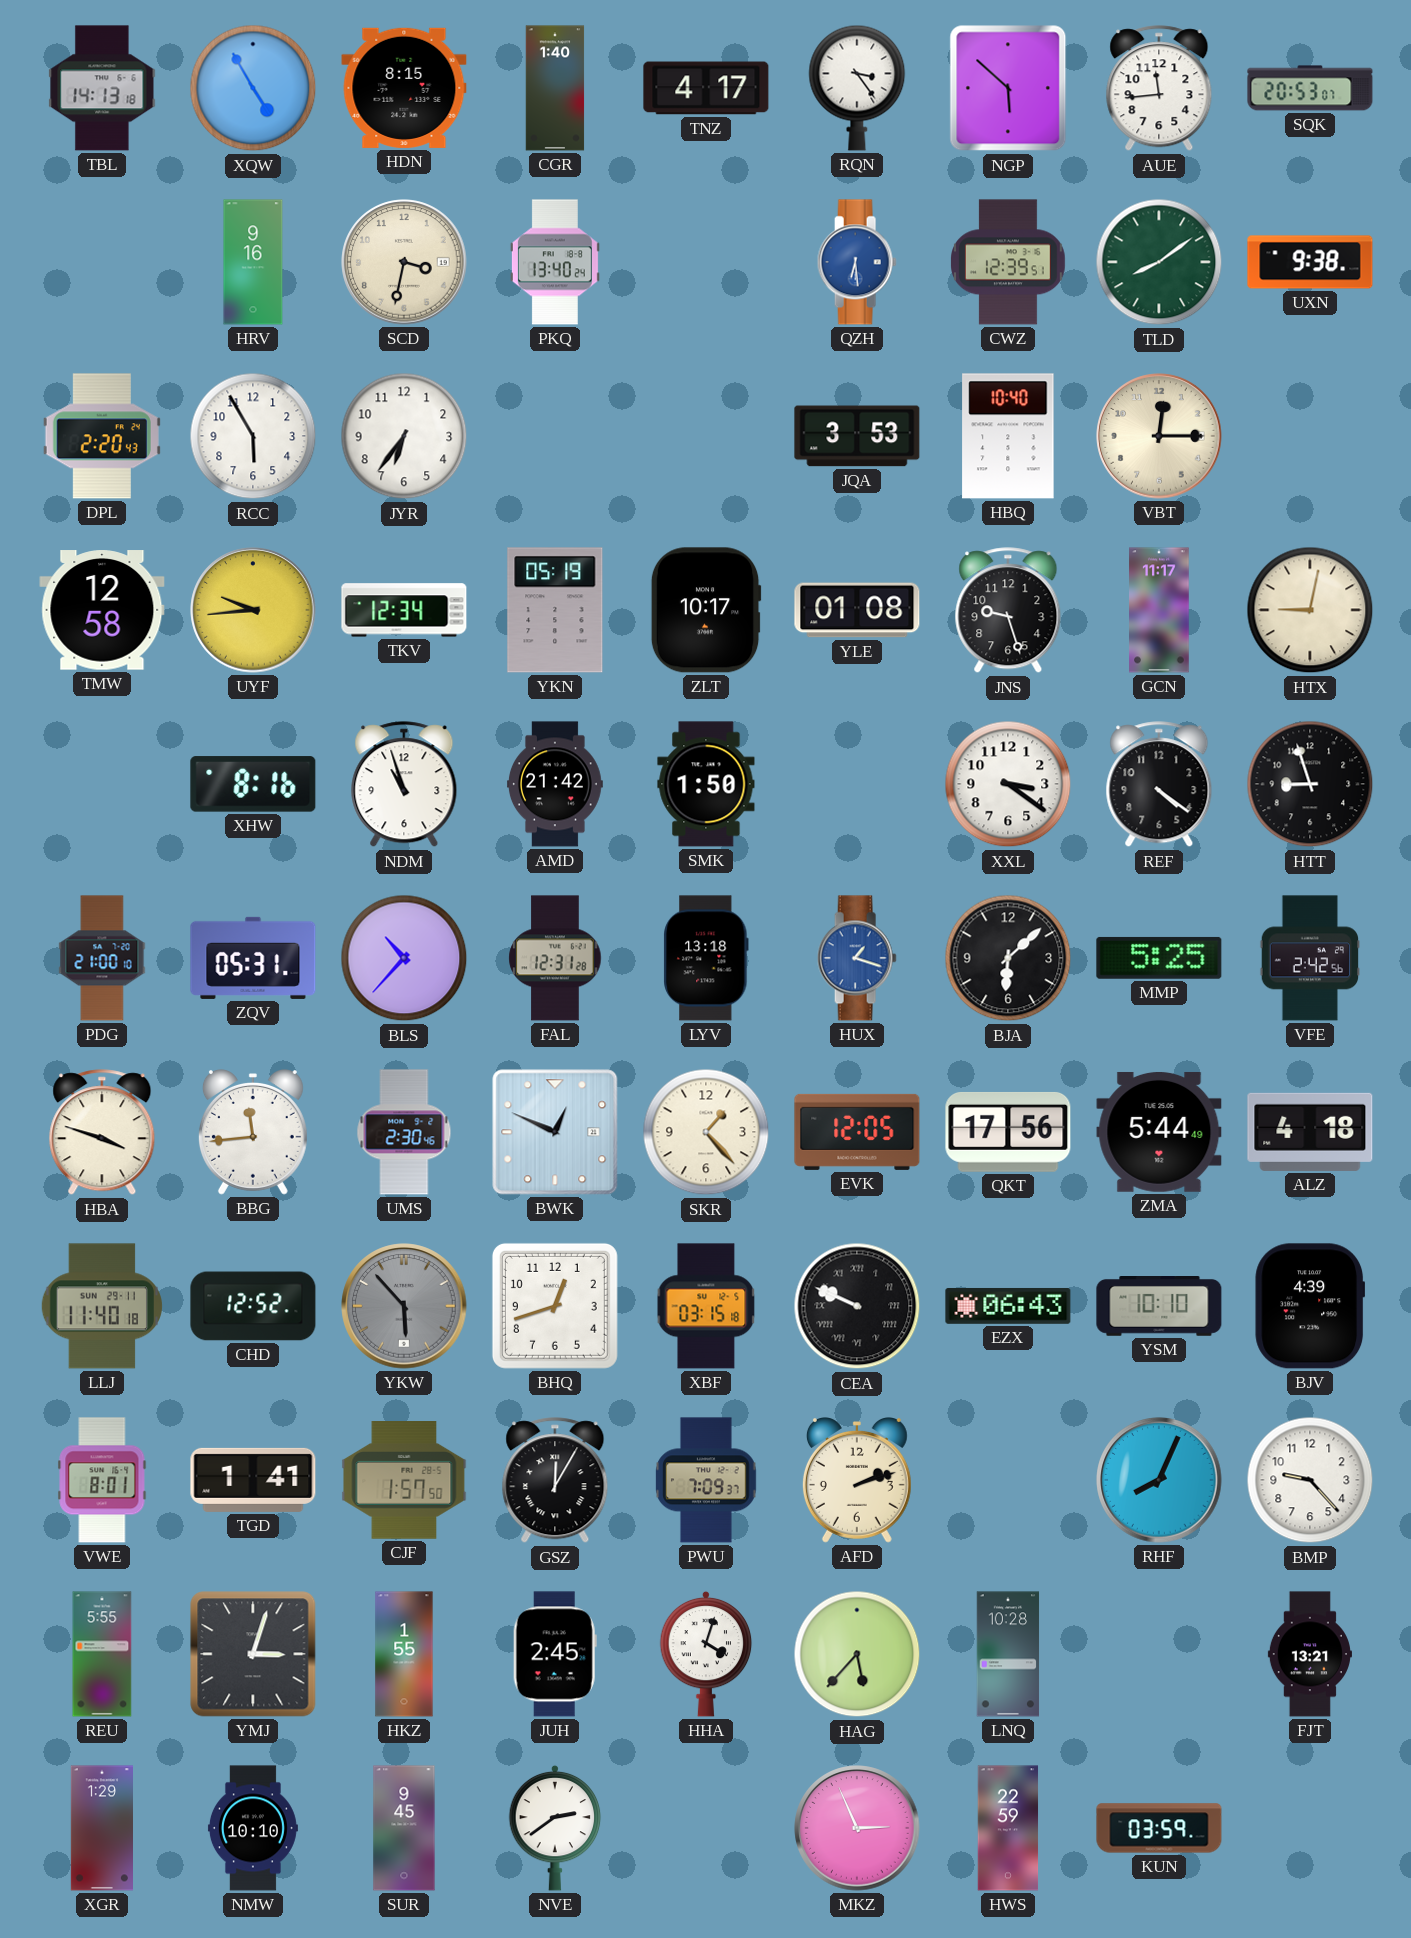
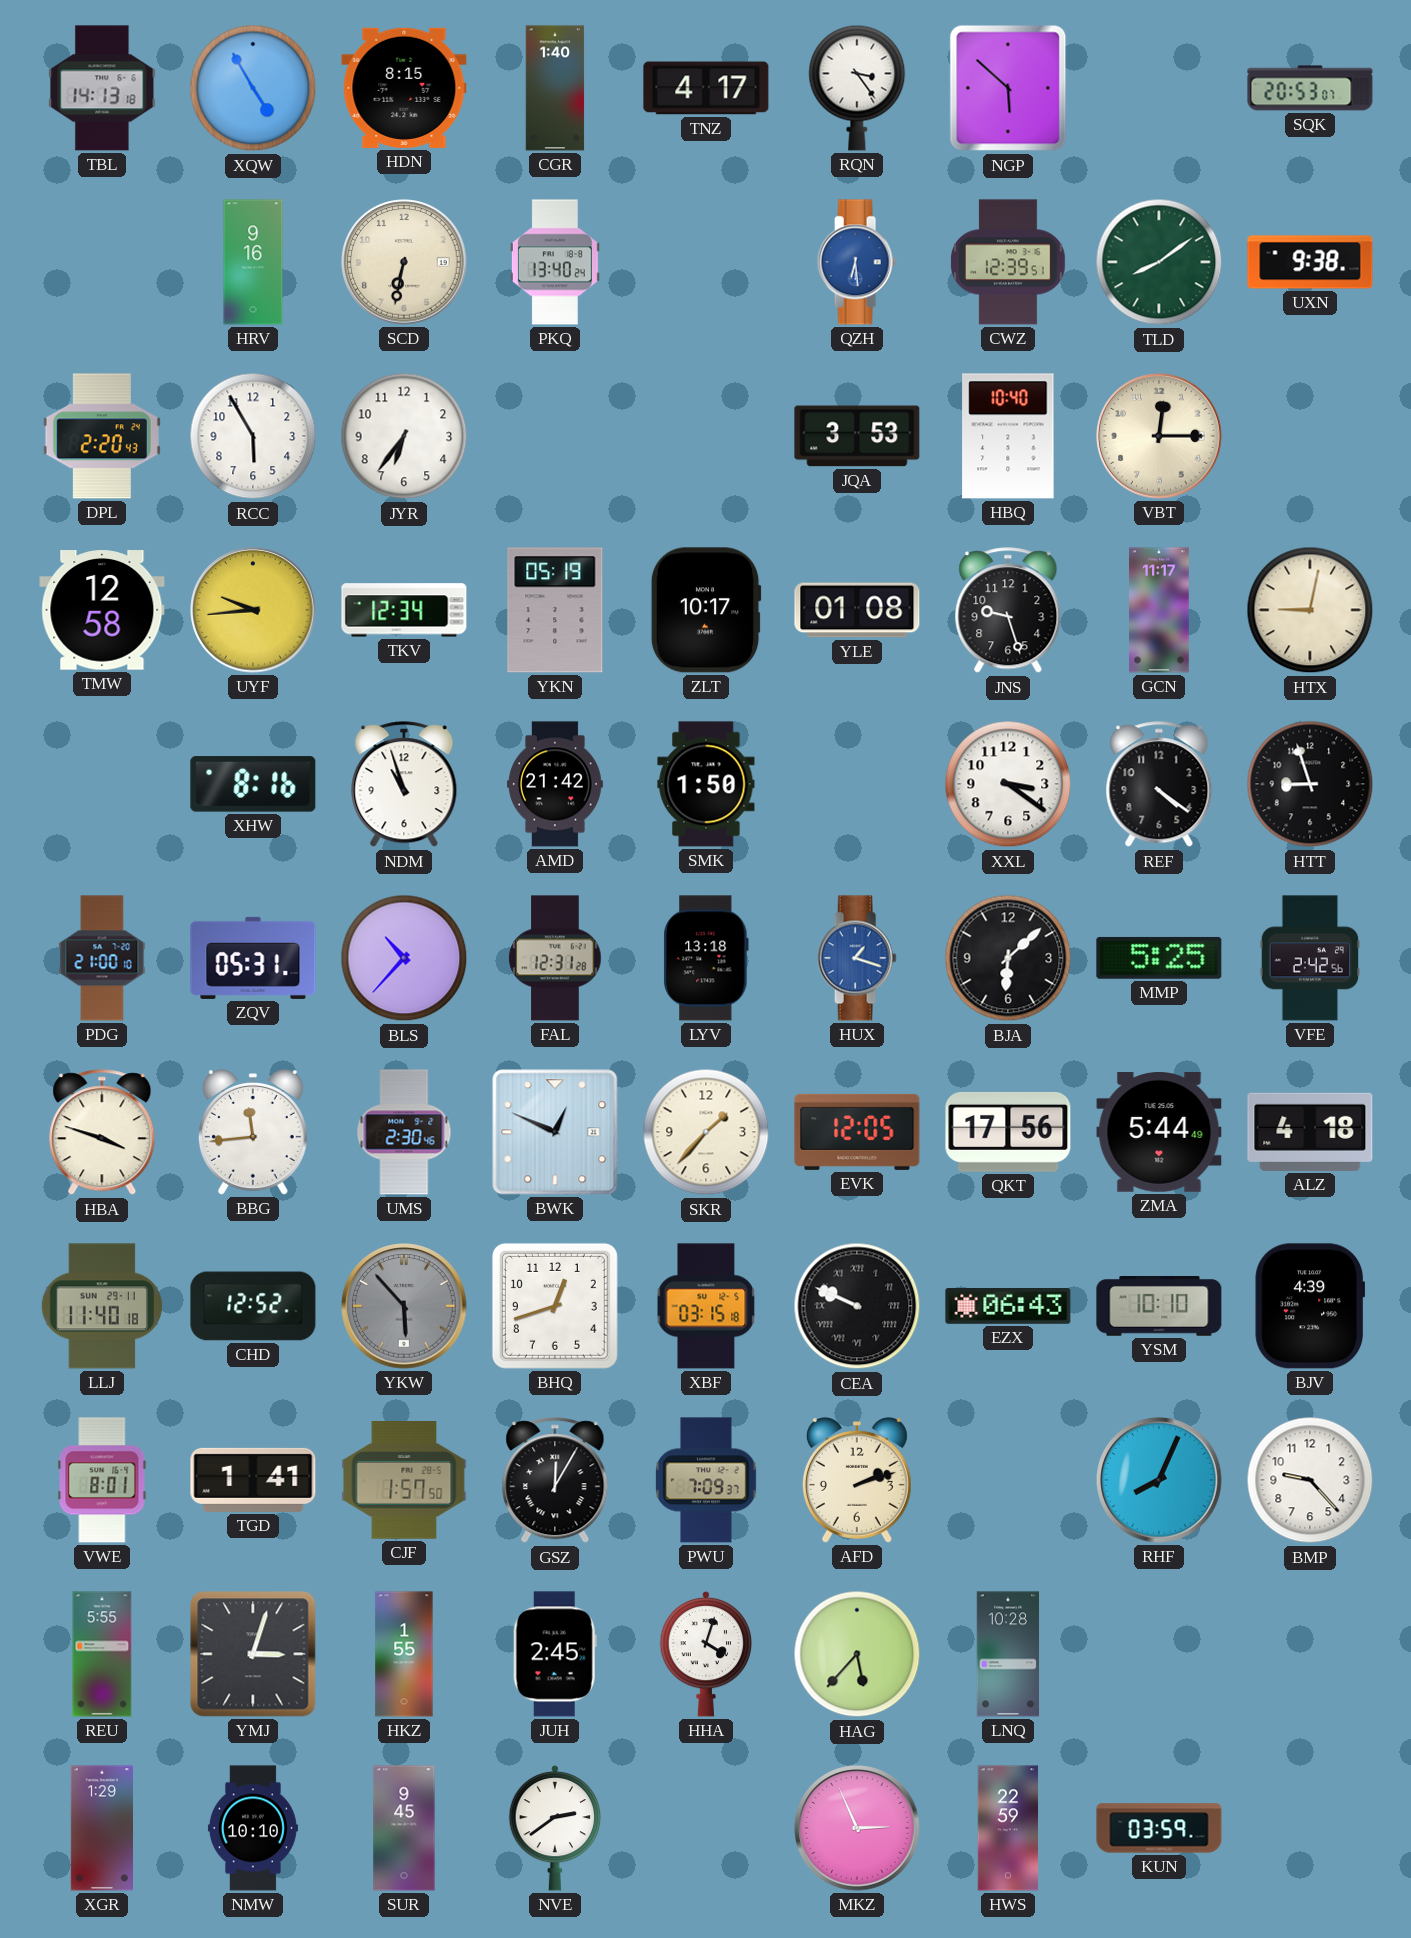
AUE: 11:44 -> none
SCD: 3:32 -> 6:32
SKR: 1:23 -> 1:37
FJT: 13:21 -> none
